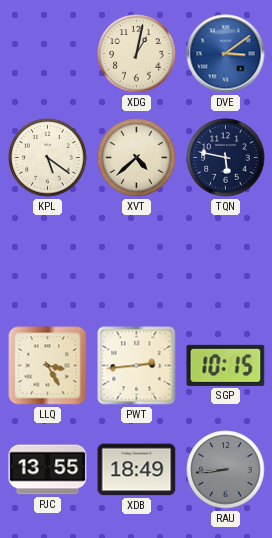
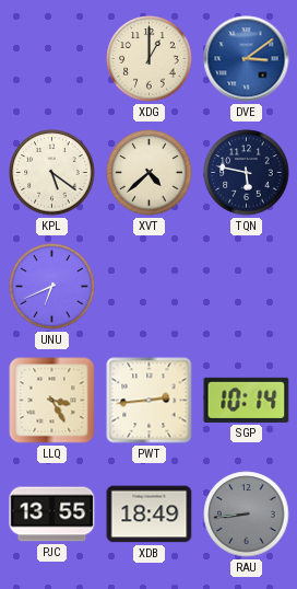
XDG: 1:02 -> 1:00
UNU: none -> 6:41
SGP: 10:15 -> 10:14
